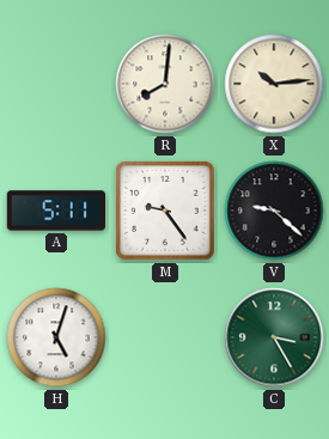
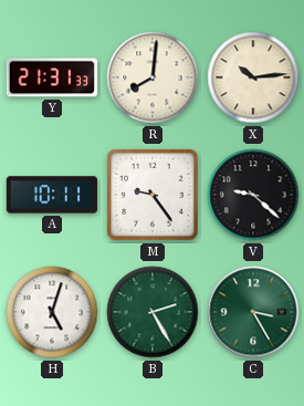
Y: none -> 21:31
A: 5:11 -> 10:11
B: none -> 2:25
